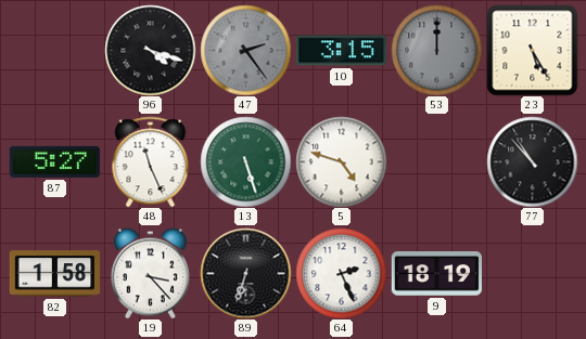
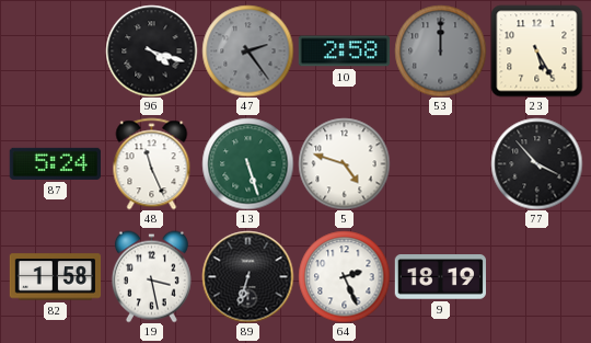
10: 3:15 -> 2:58
87: 5:27 -> 5:24
77: 10:53 -> 3:53
19: 3:23 -> 3:28
